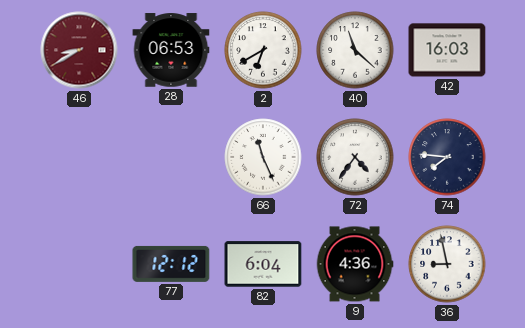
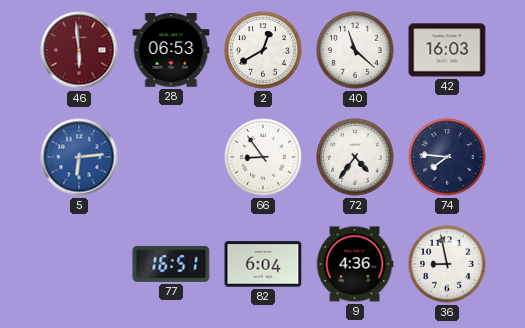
46: 8:40 -> 5:59
2: 6:40 -> 12:40
5: none -> 6:14
66: 11:26 -> 8:54
77: 12:12 -> 16:51
